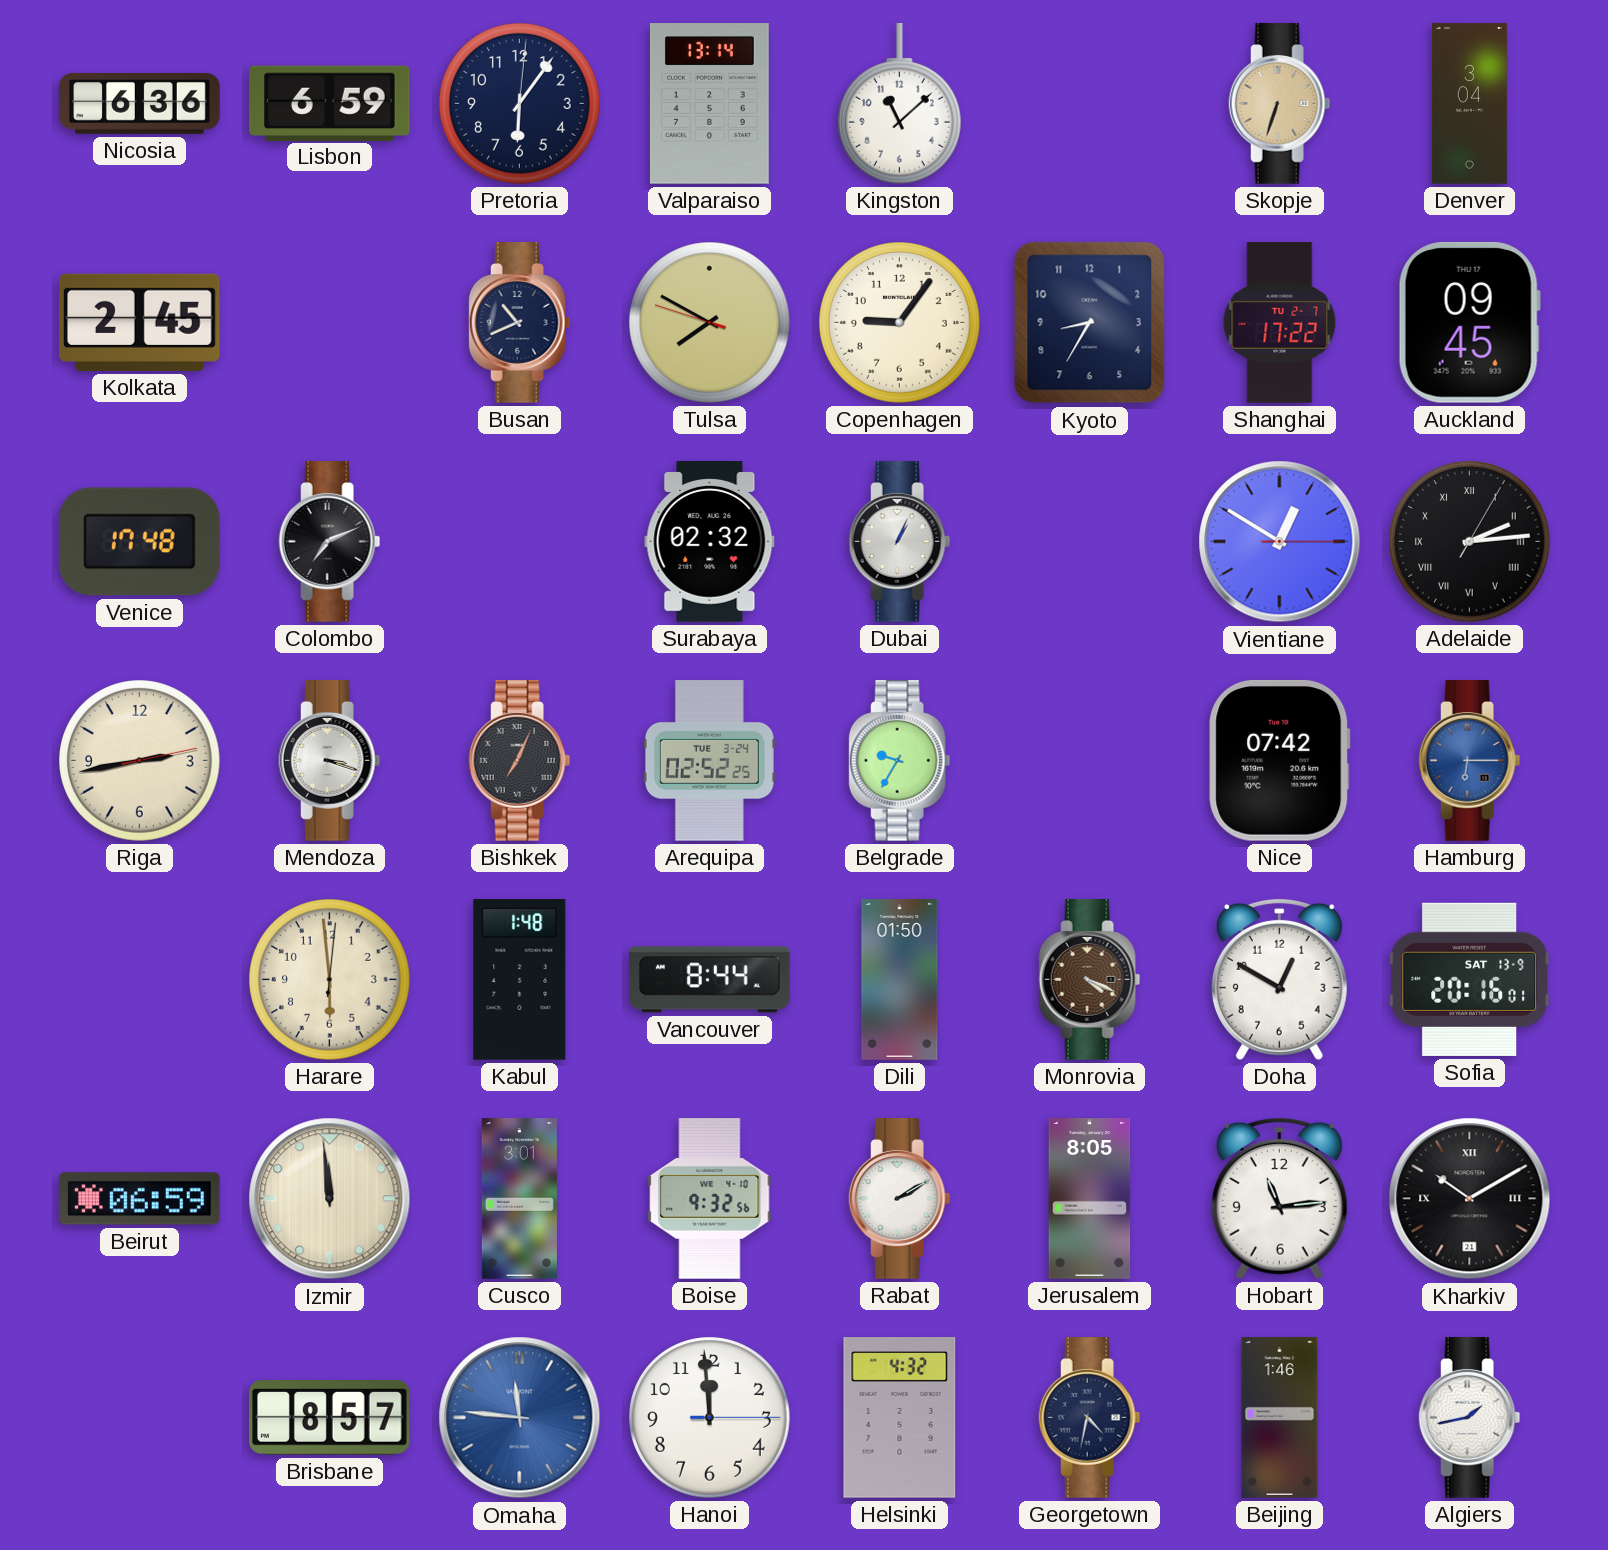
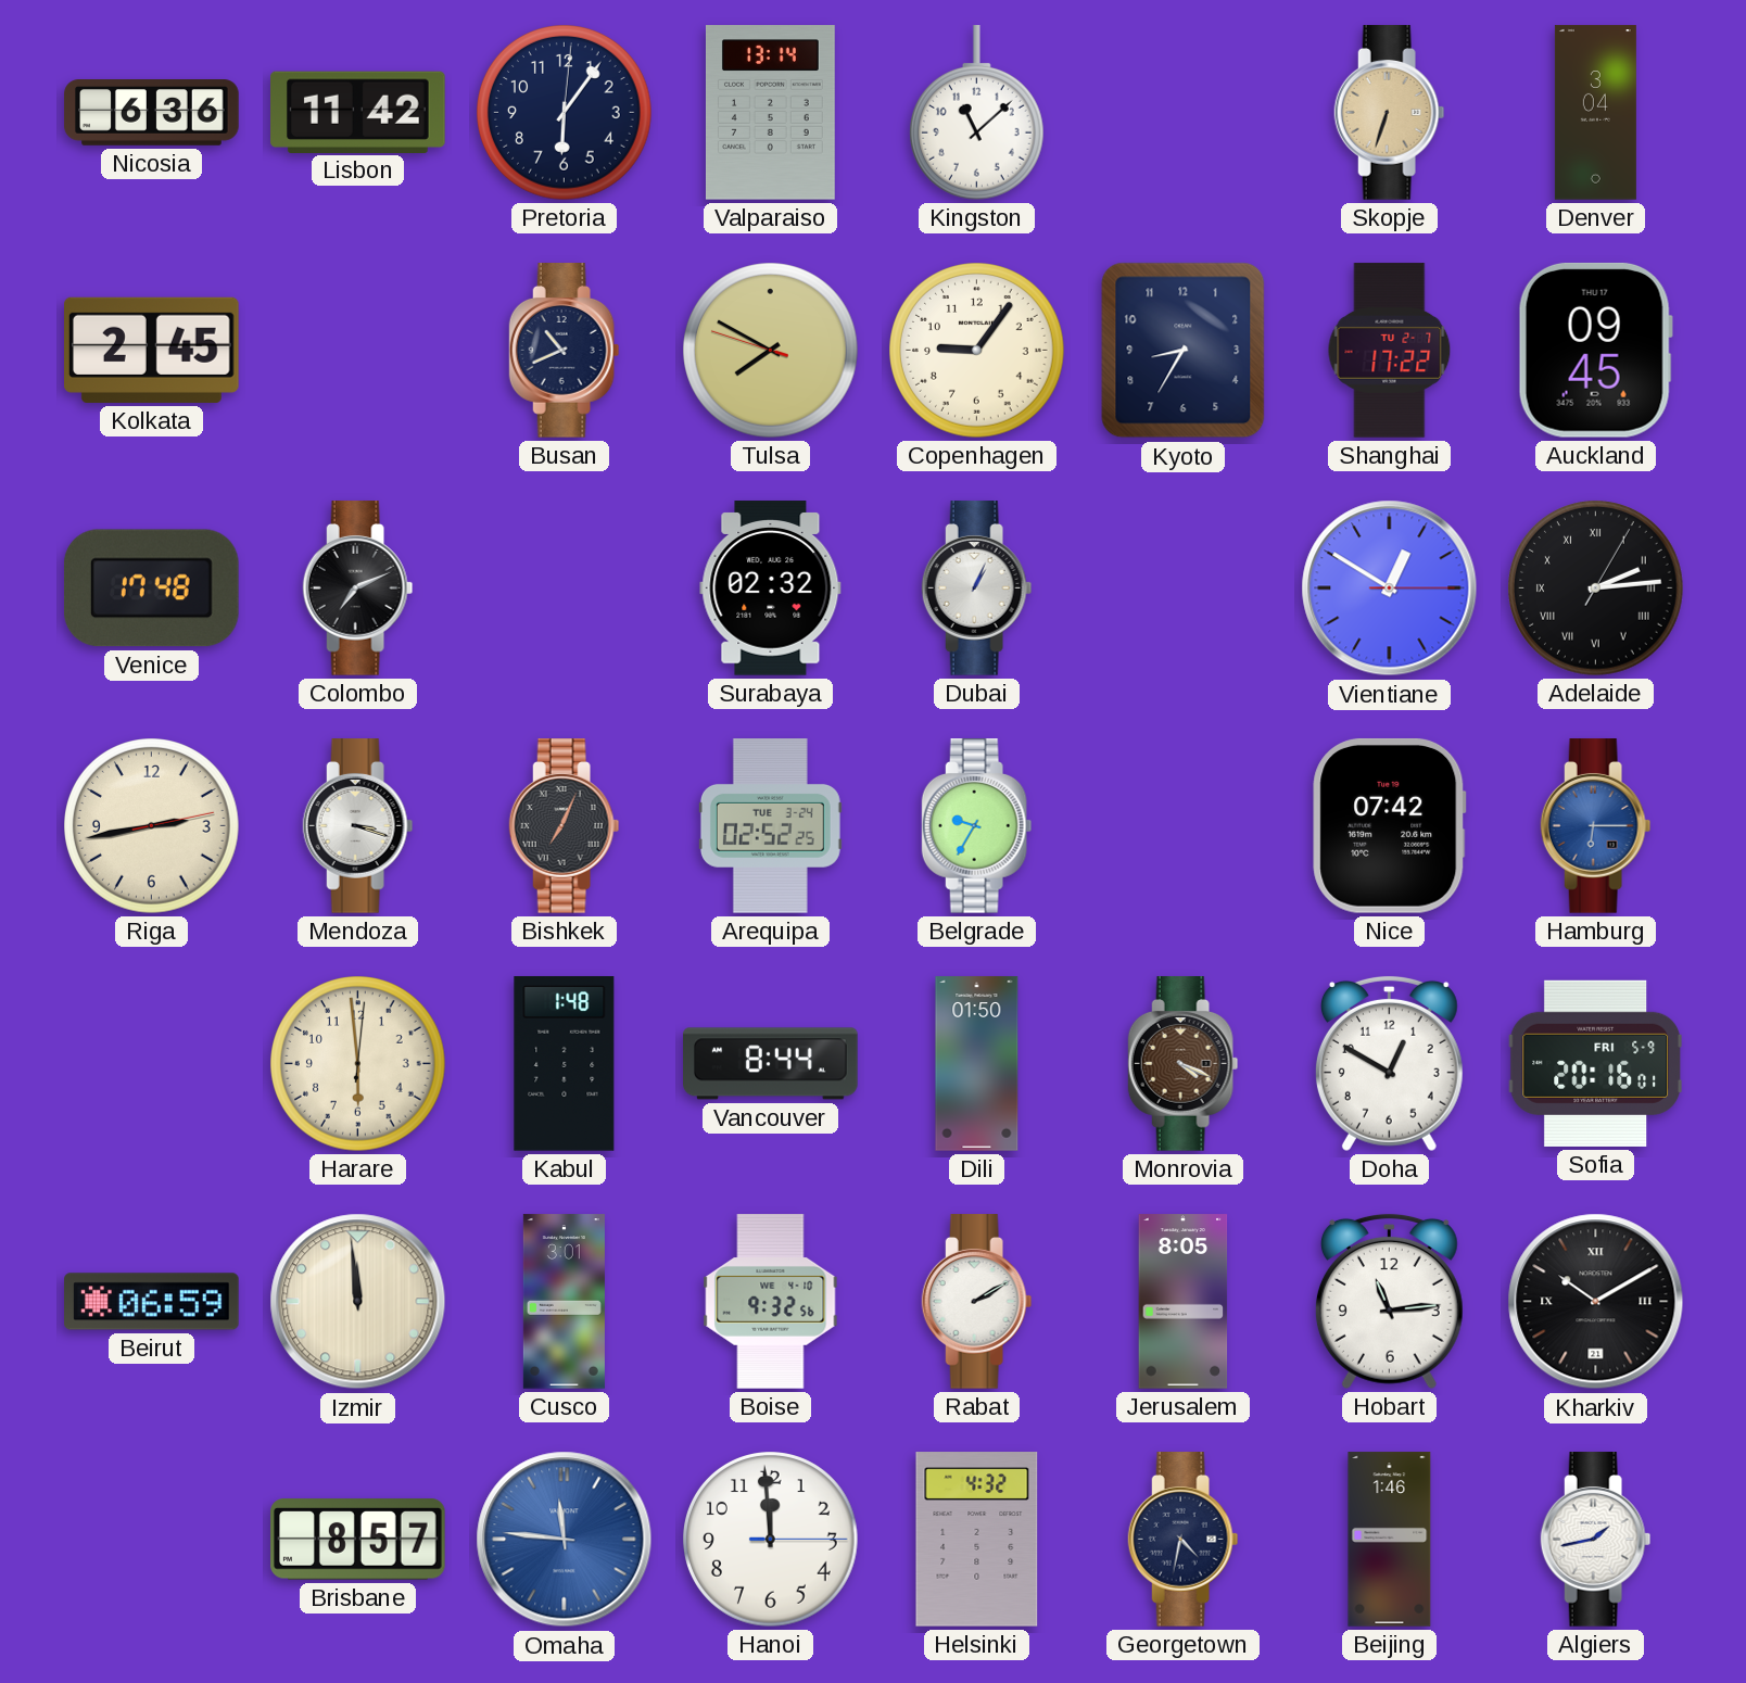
Lisbon: 6:59 -> 11:42
Sofia date: SAT 13-9 -> FRI 5-9
